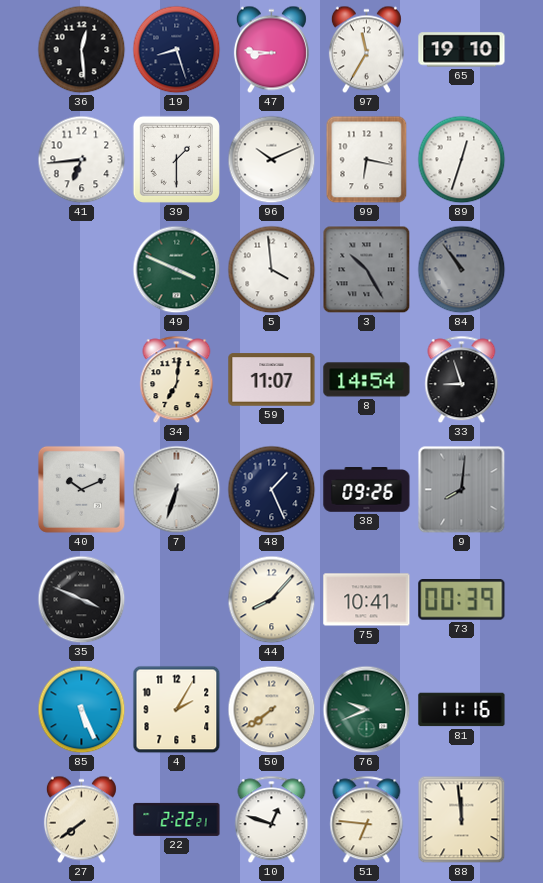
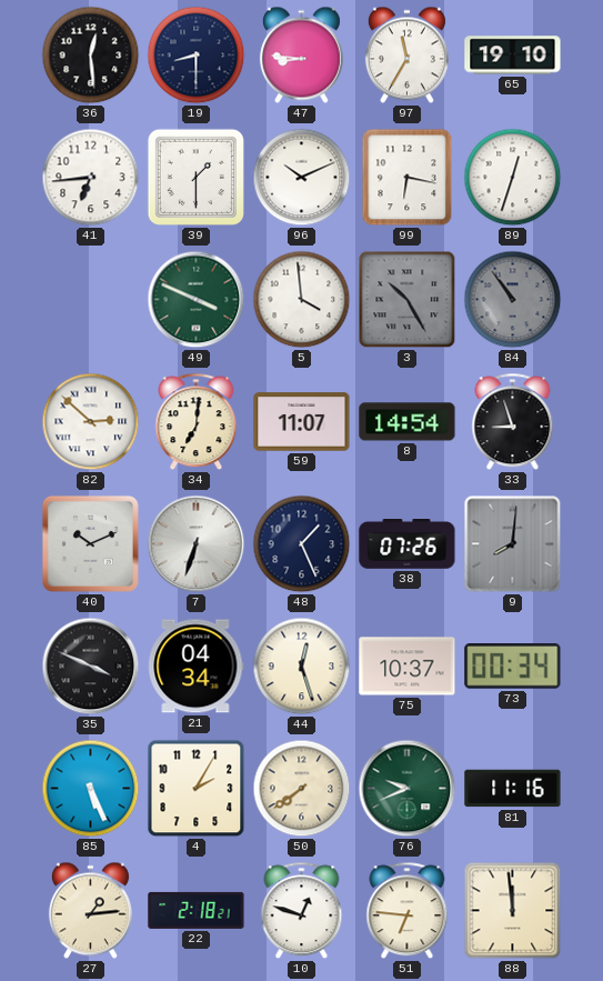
19: 8:27 -> 8:30
82: none -> 2:52
38: 09:26 -> 07:26
21: none -> 04:34
44: 8:07 -> 12:27
75: 10:41 -> 10:37
73: 00:39 -> 00:34
27: 7:39 -> 1:14
22: 2:22 -> 2:18
